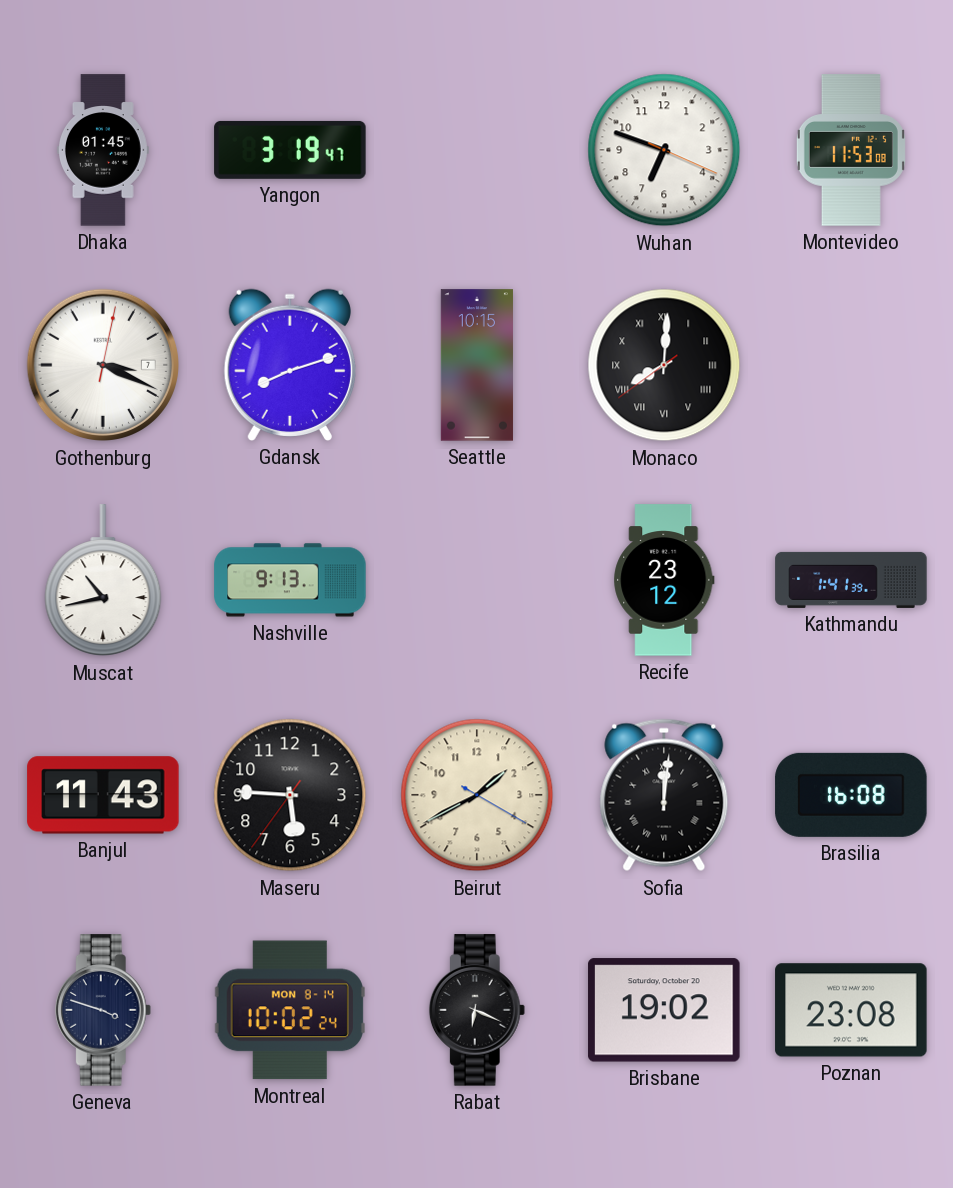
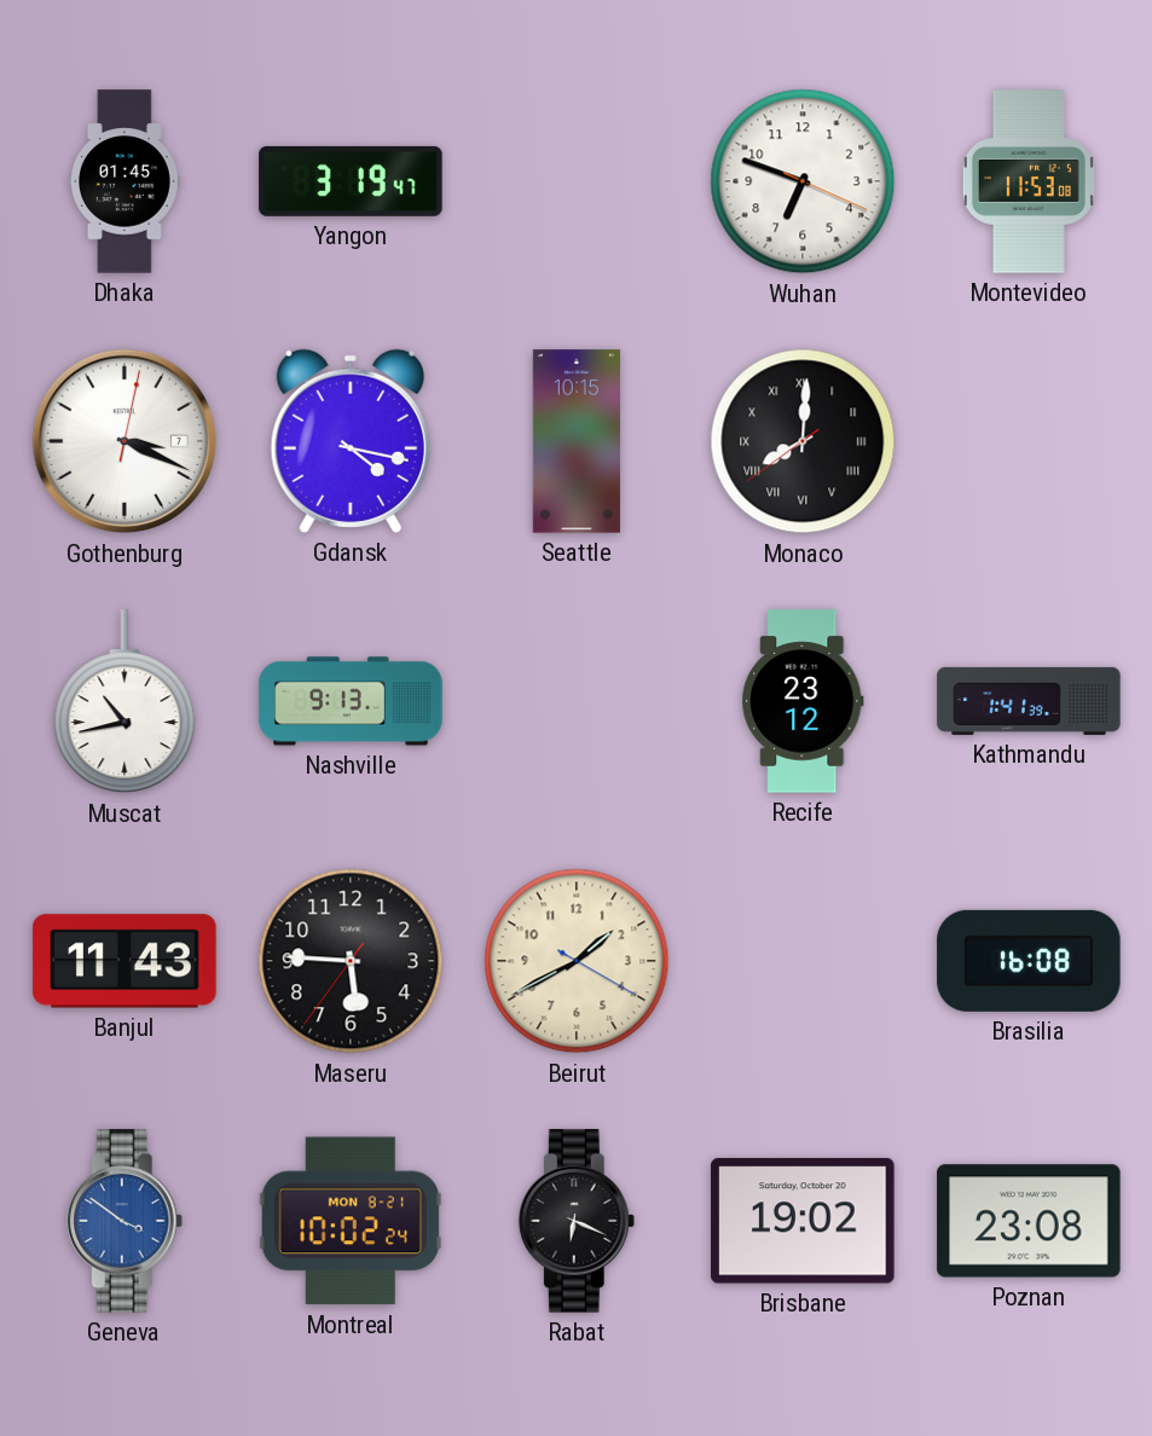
Gdansk: 8:12 -> 4:17
Sofia: 12:01 -> none
Geneva: 3:48 -> 3:51
Geneva dial: navy -> blue
Montreal date: MON 8-14 -> MON 8-21
